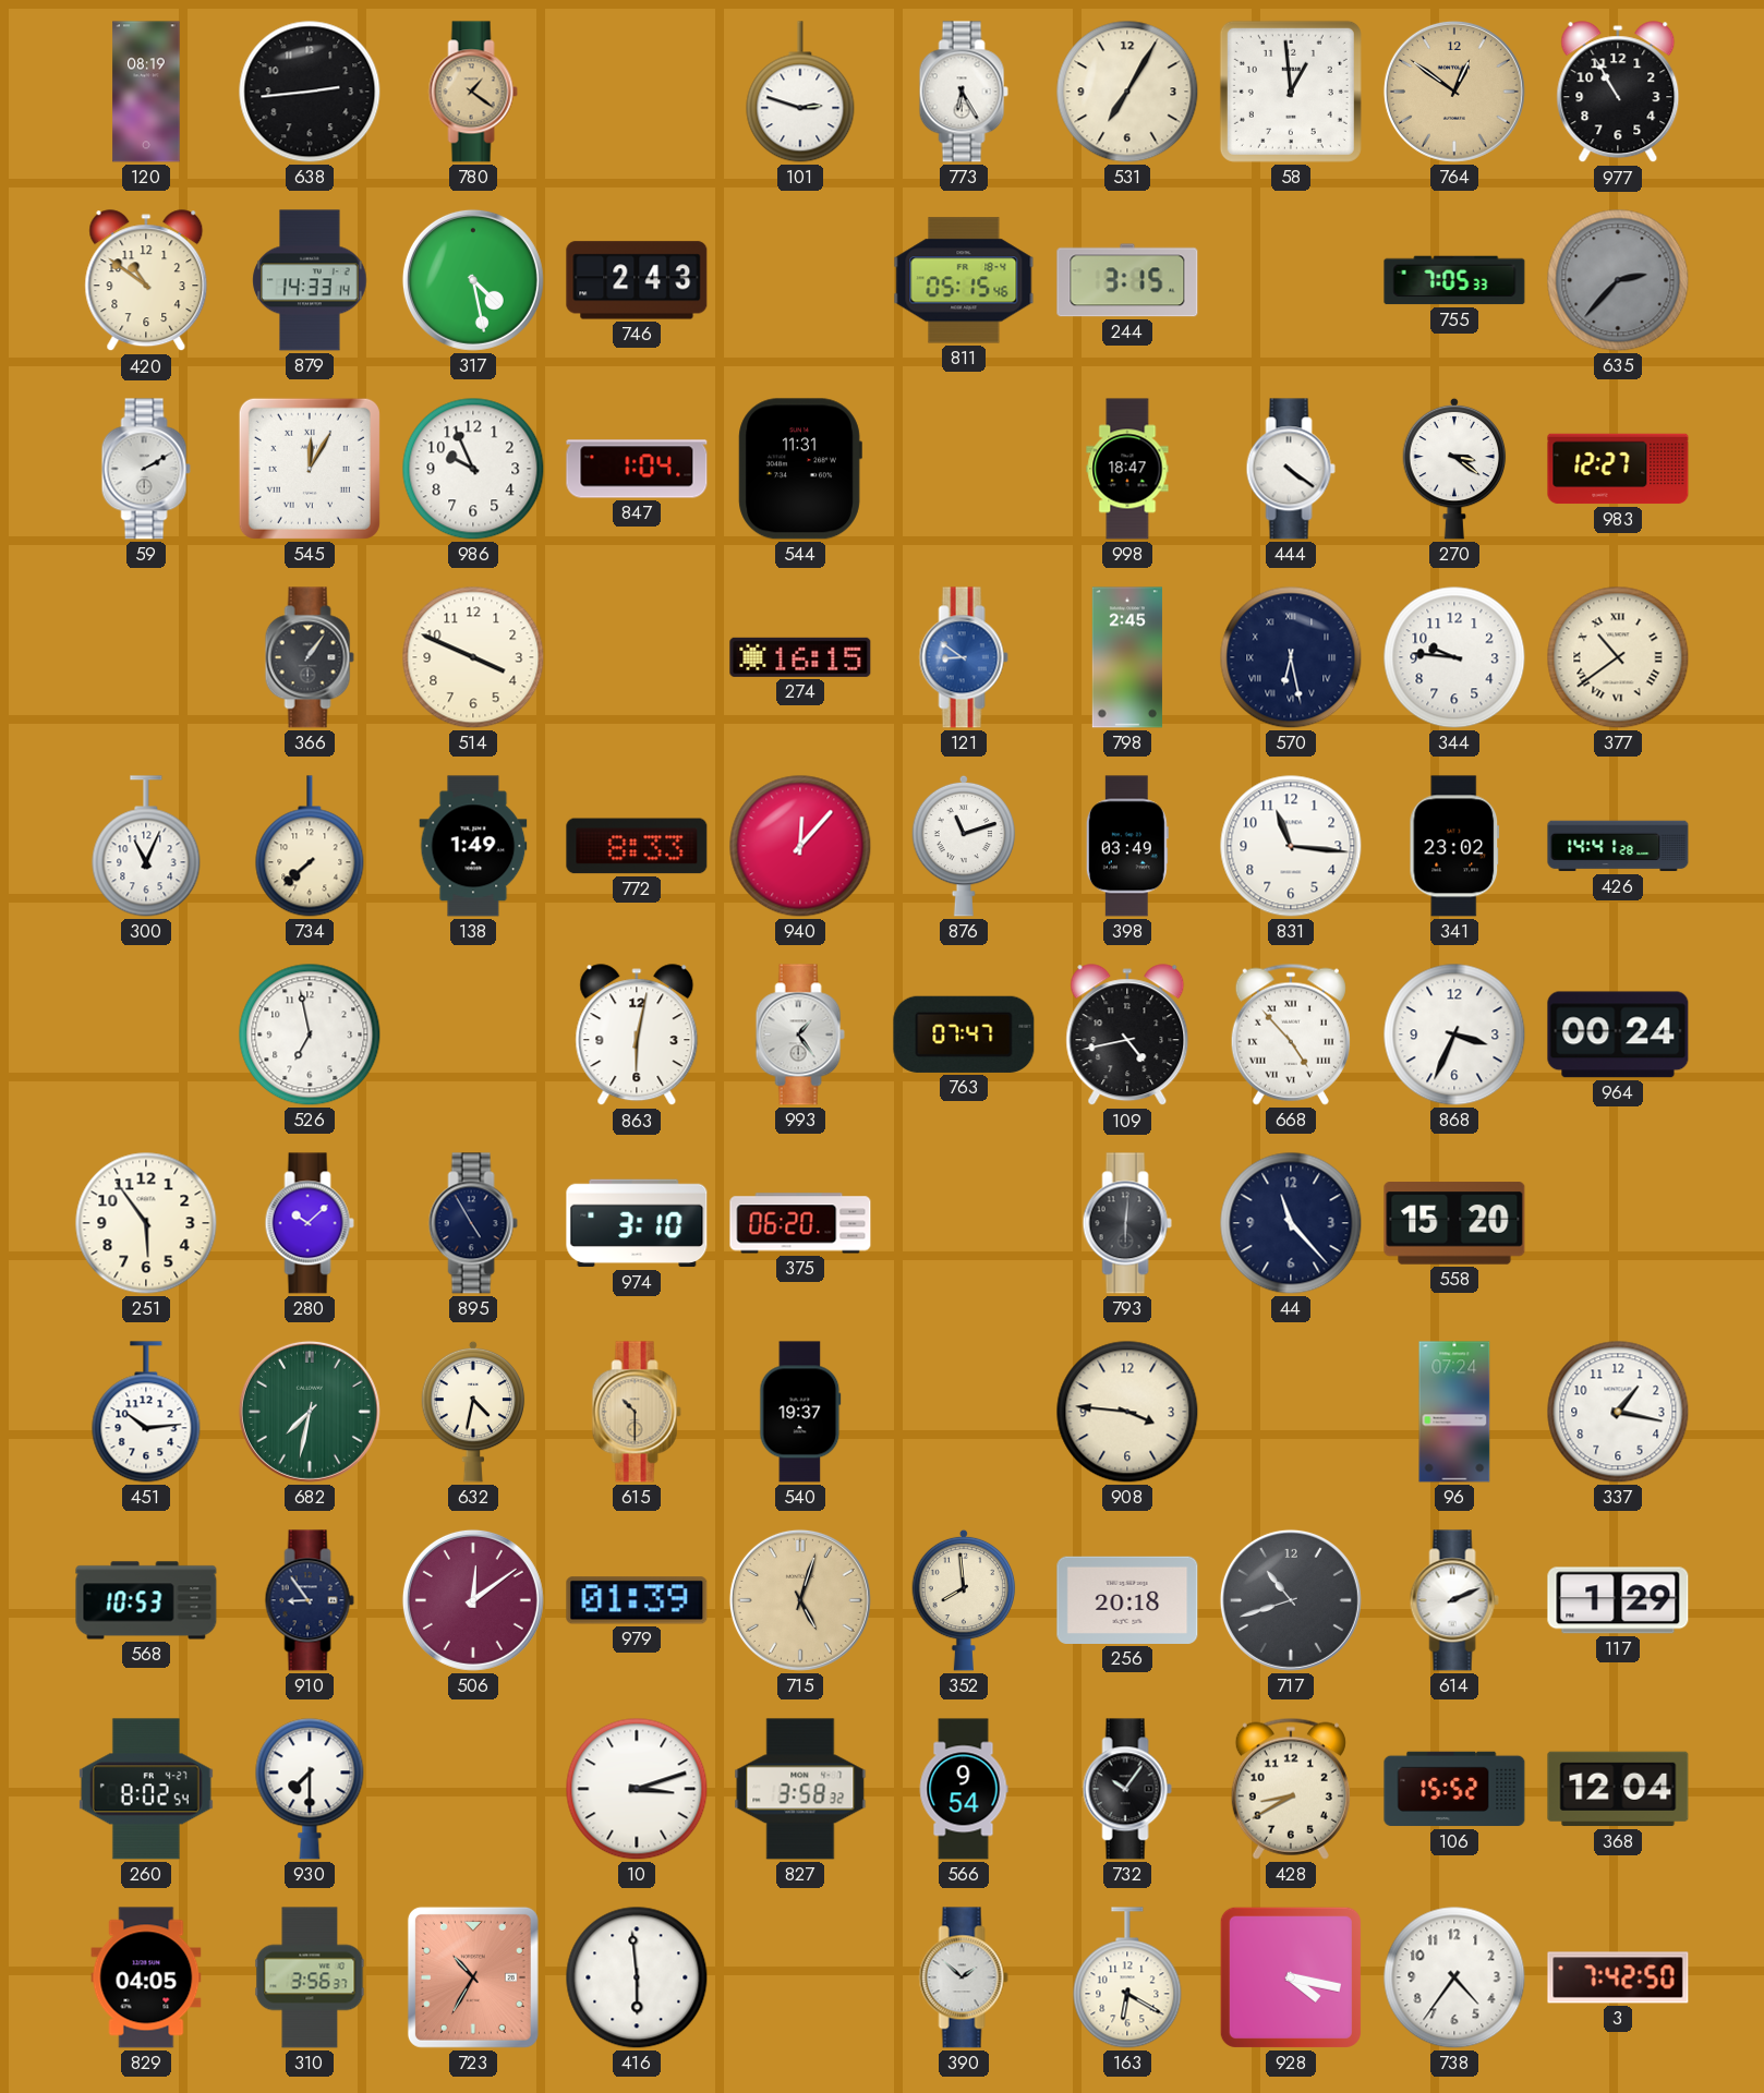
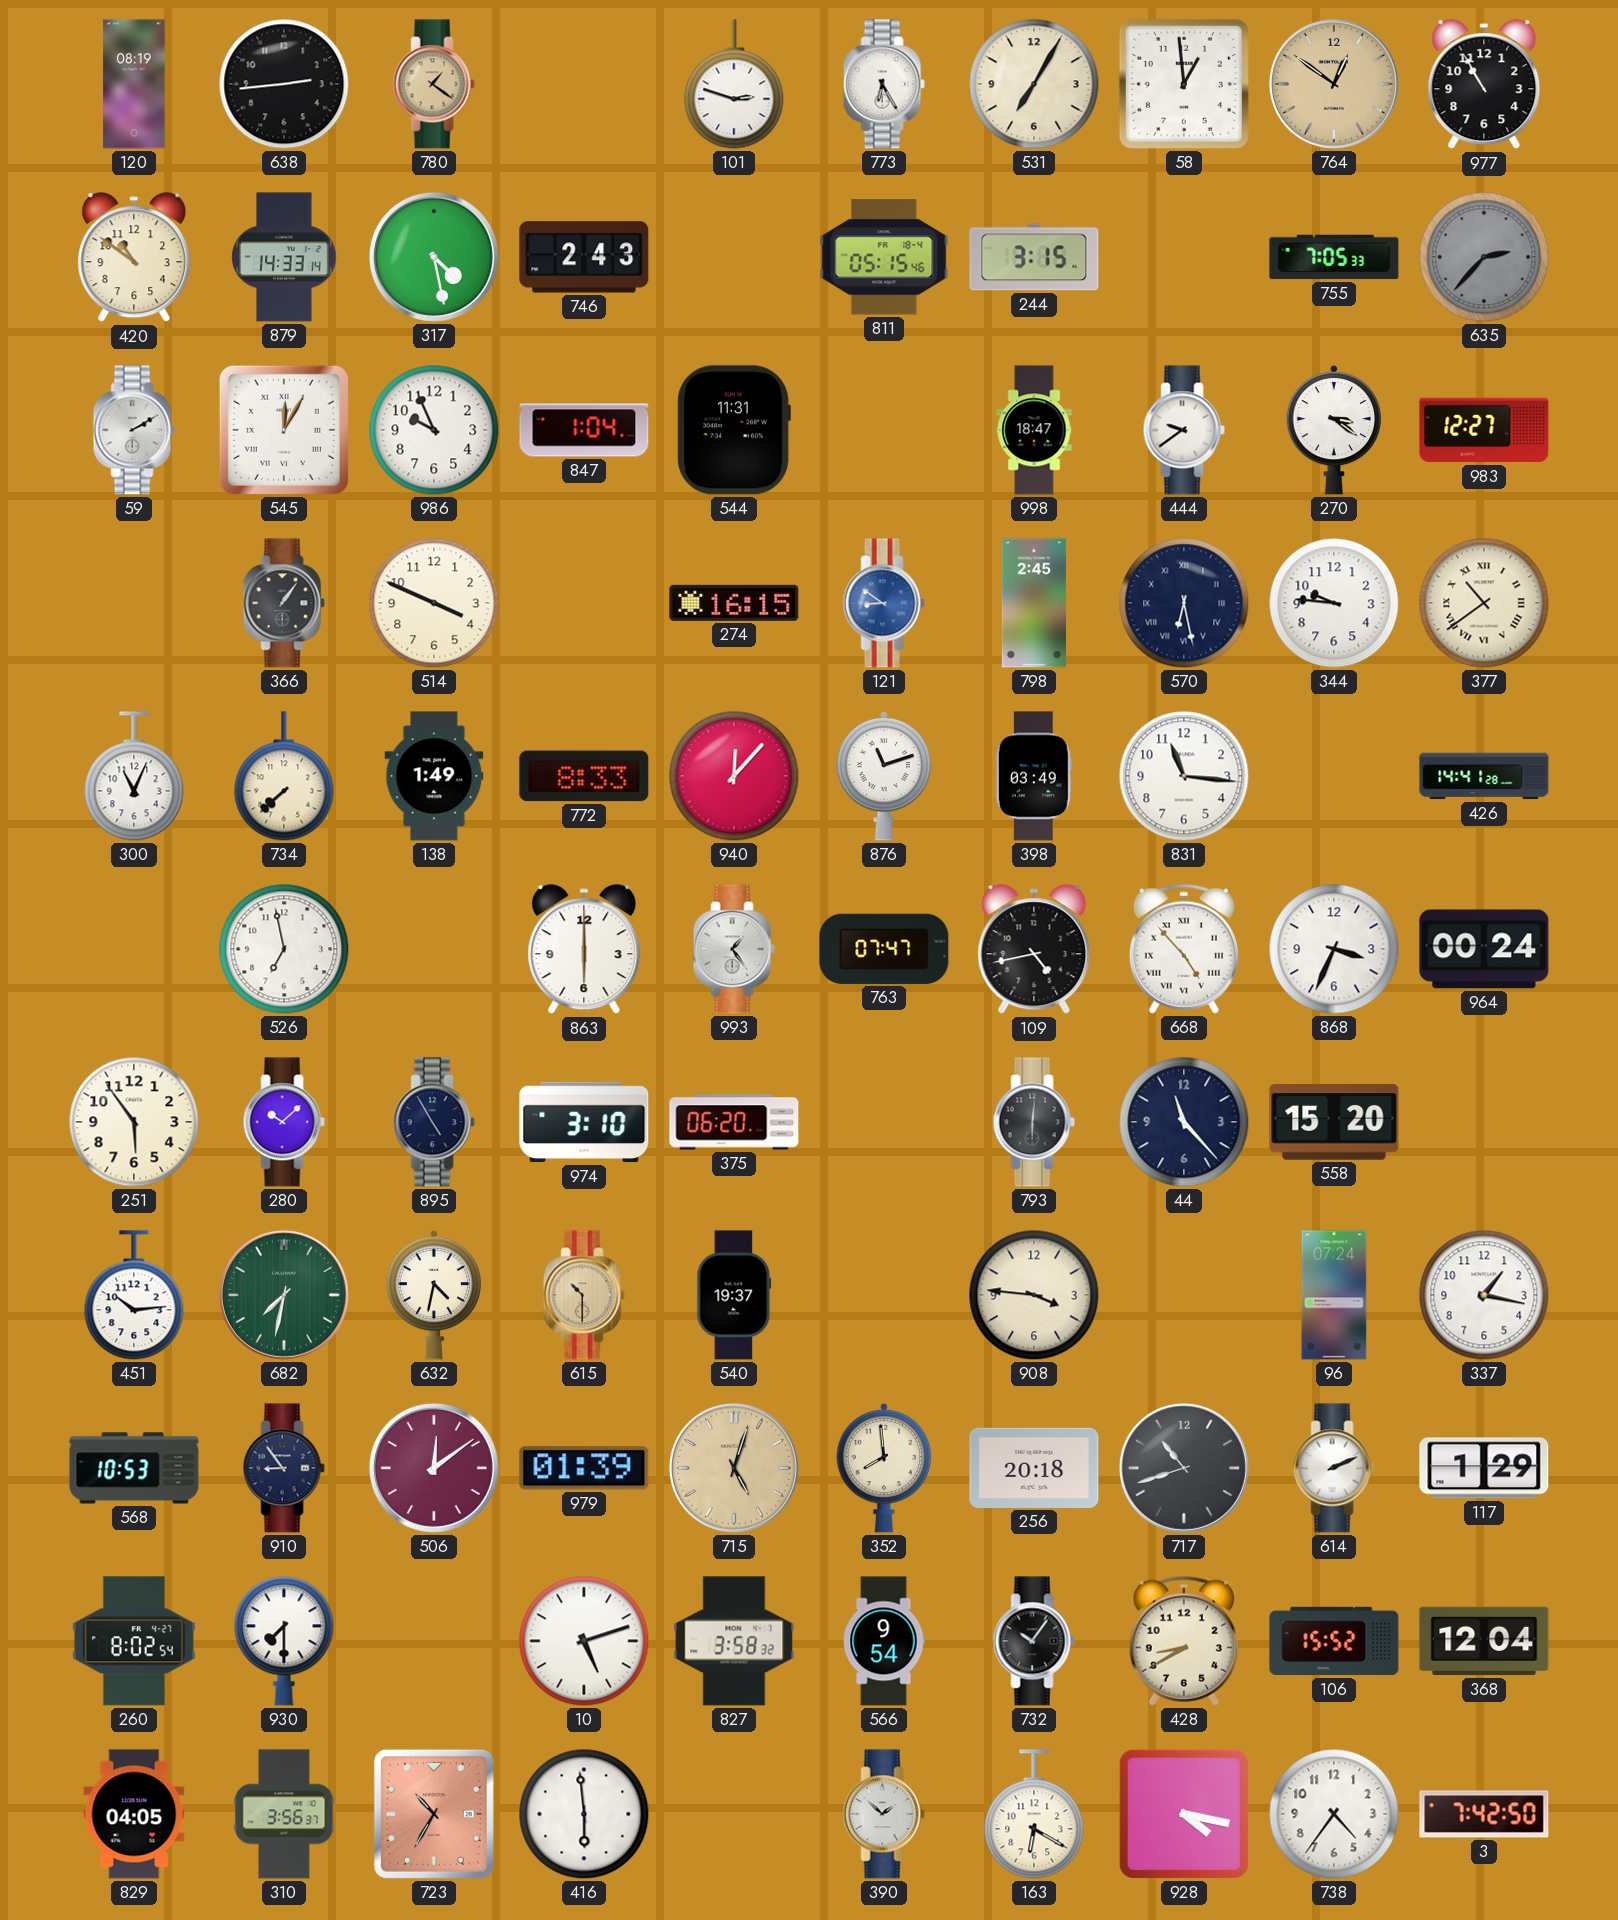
444: 4:21 -> 9:39
341: 23:02 -> none
863: 6:02 -> 6:00
10: 3:12 -> 5:12
